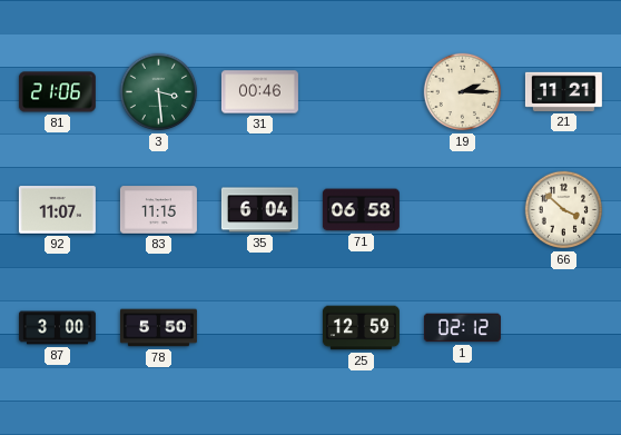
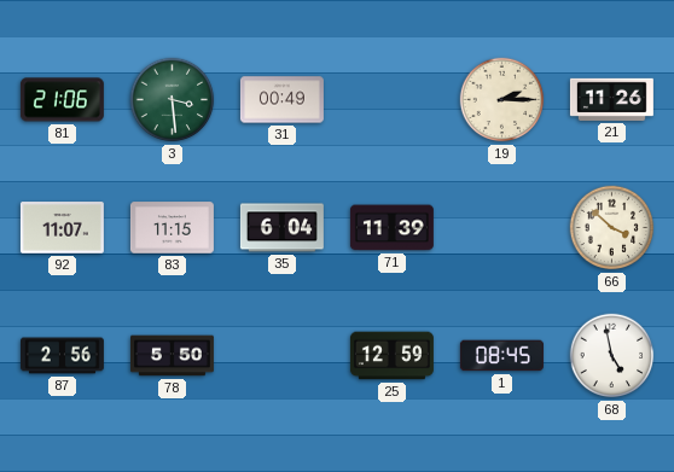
31: 00:46 -> 00:49
21: 11:21 -> 11:26
71: 06:58 -> 11:39
87: 3:00 -> 2:56
1: 02:12 -> 08:45
68: none -> 4:58
